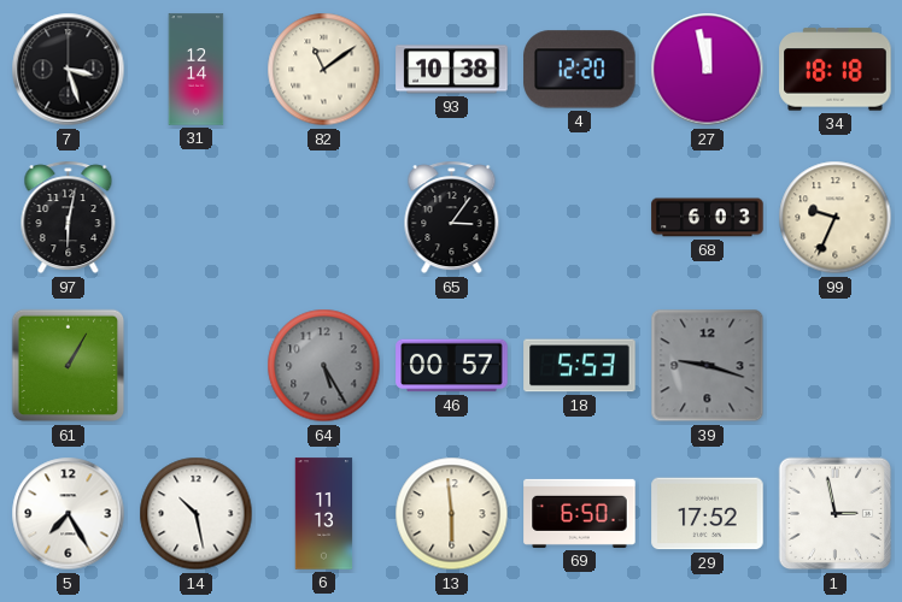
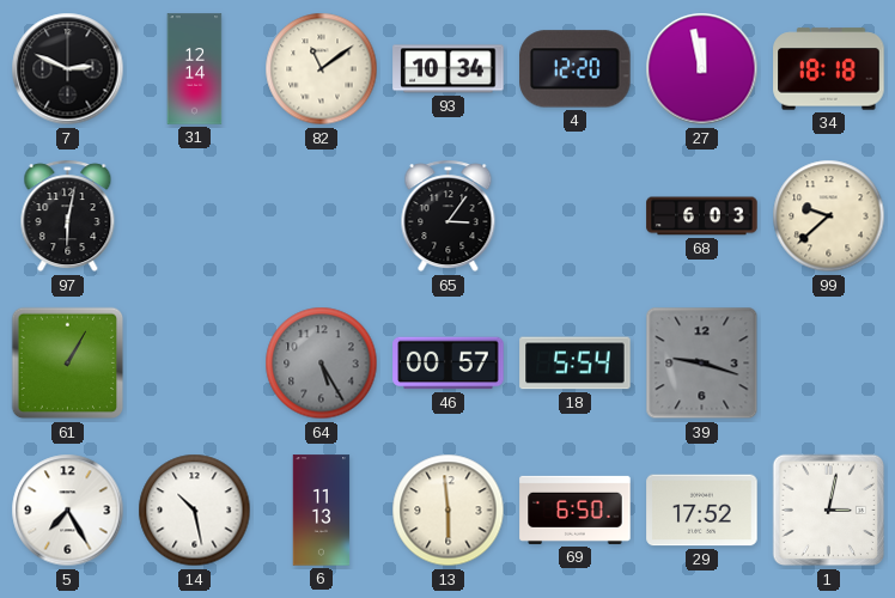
7: 3:27 -> 2:49
93: 10:38 -> 10:34
99: 9:34 -> 9:38
18: 5:53 -> 5:54
1: 2:58 -> 3:02
